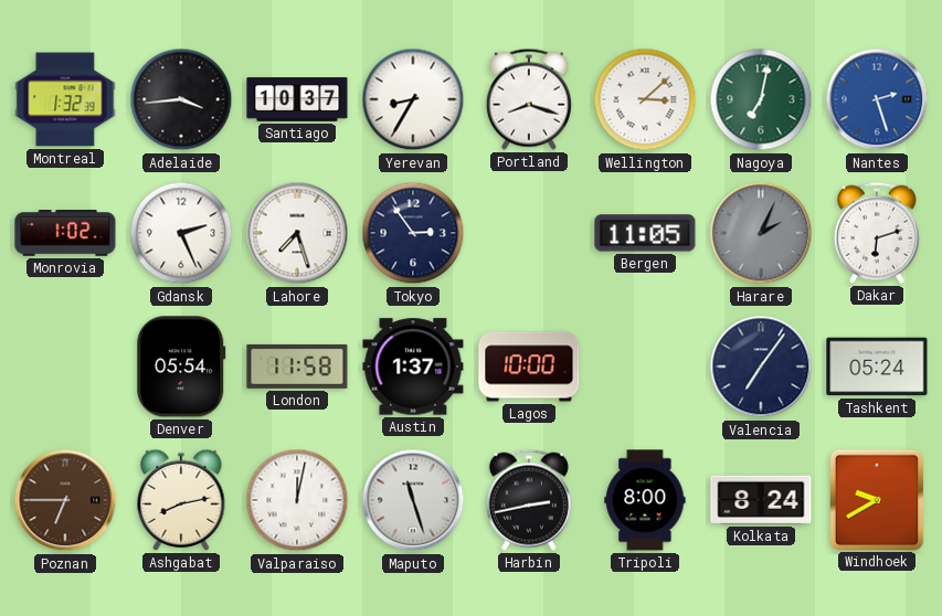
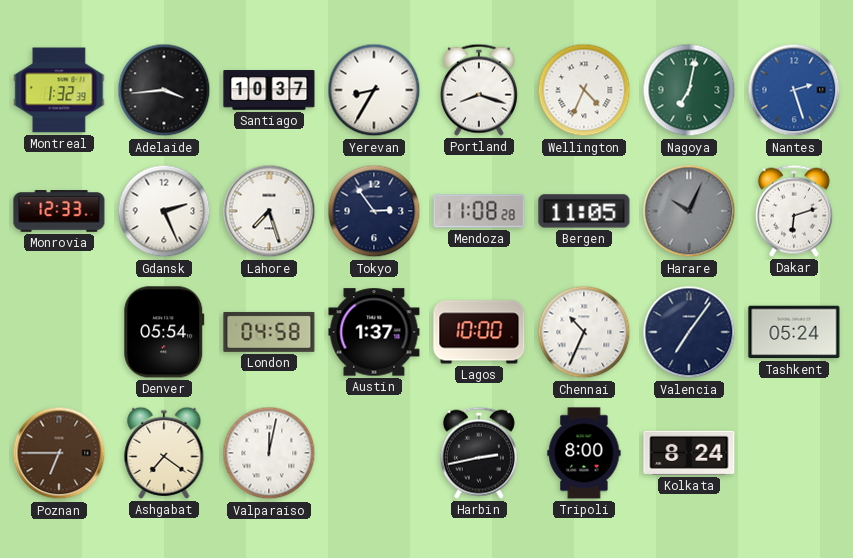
Wellington: 3:08 -> 4:34
Monrovia: 1:02 -> 12:33
Mendoza: none -> 11:08
Harare: 2:04 -> 10:04
London: 11:58 -> 04:58
Chennai: none -> 10:34
Ashgabat: 8:13 -> 7:21
Maputo: 11:27 -> none
Windhoek: 9:40 -> none
